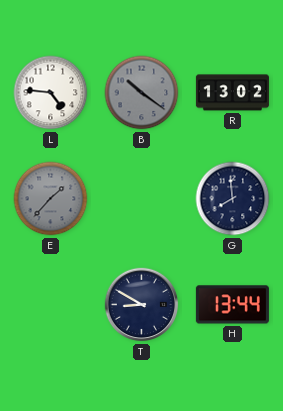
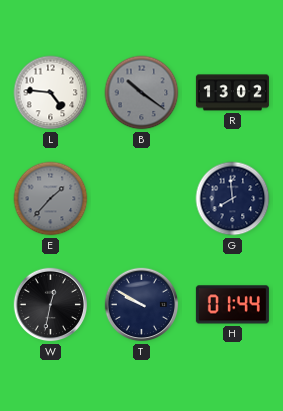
W: none -> 12:32
T: 8:50 -> 9:50
H: 13:44 -> 01:44
